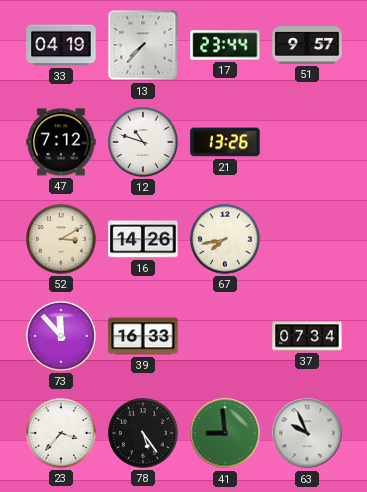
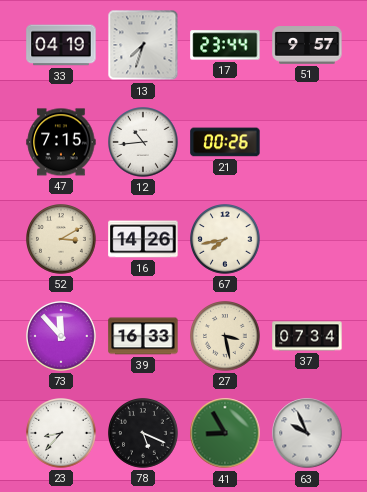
13: 7:37 -> 7:33
47: 7:12 -> 7:15
12: 10:48 -> 10:44
21: 13:26 -> 00:26
27: none -> 3:28
23: 3:37 -> 8:37
78: 5:24 -> 5:19
41: 8:59 -> 8:55
